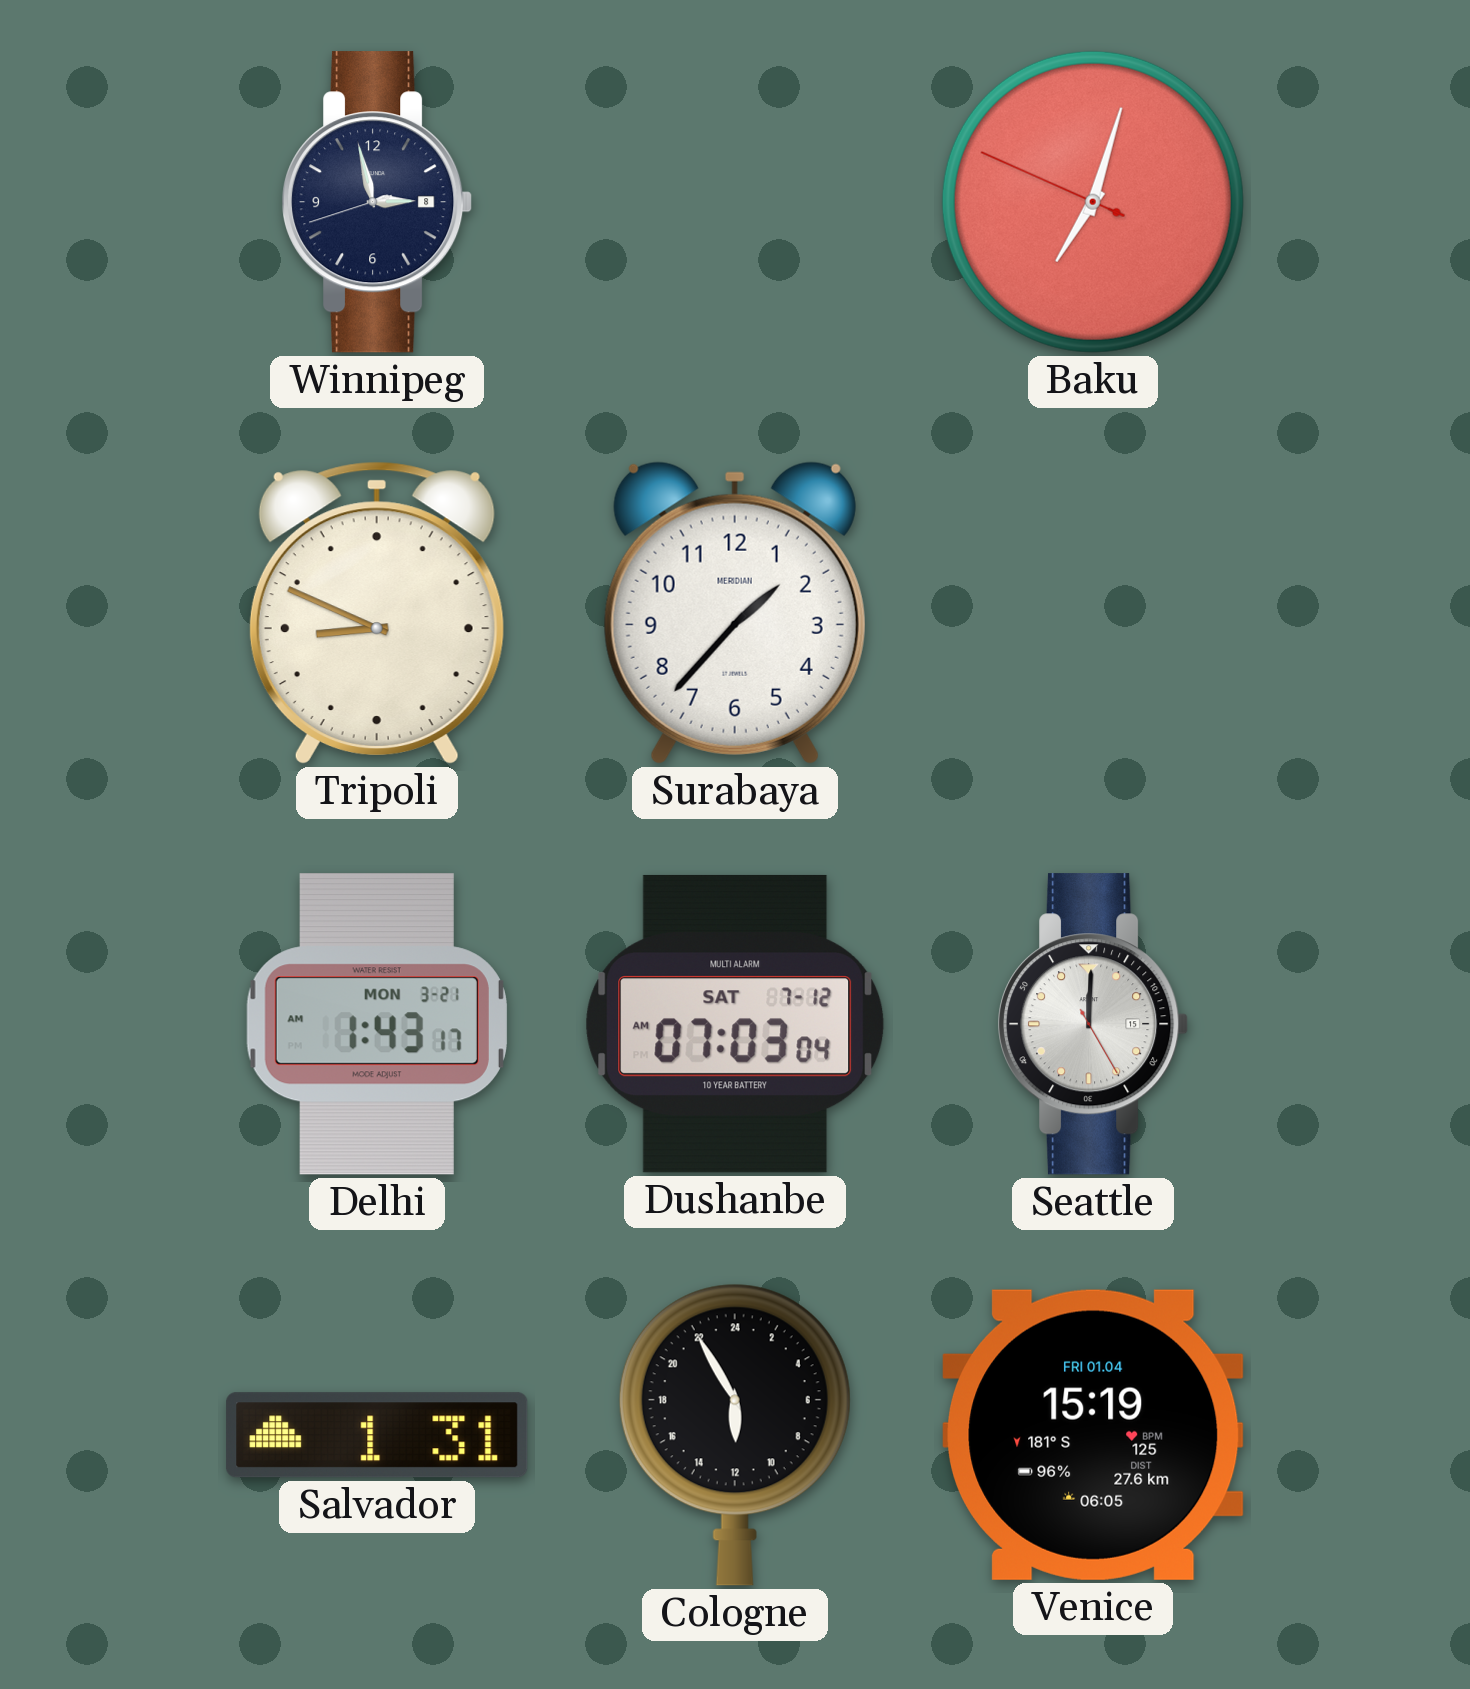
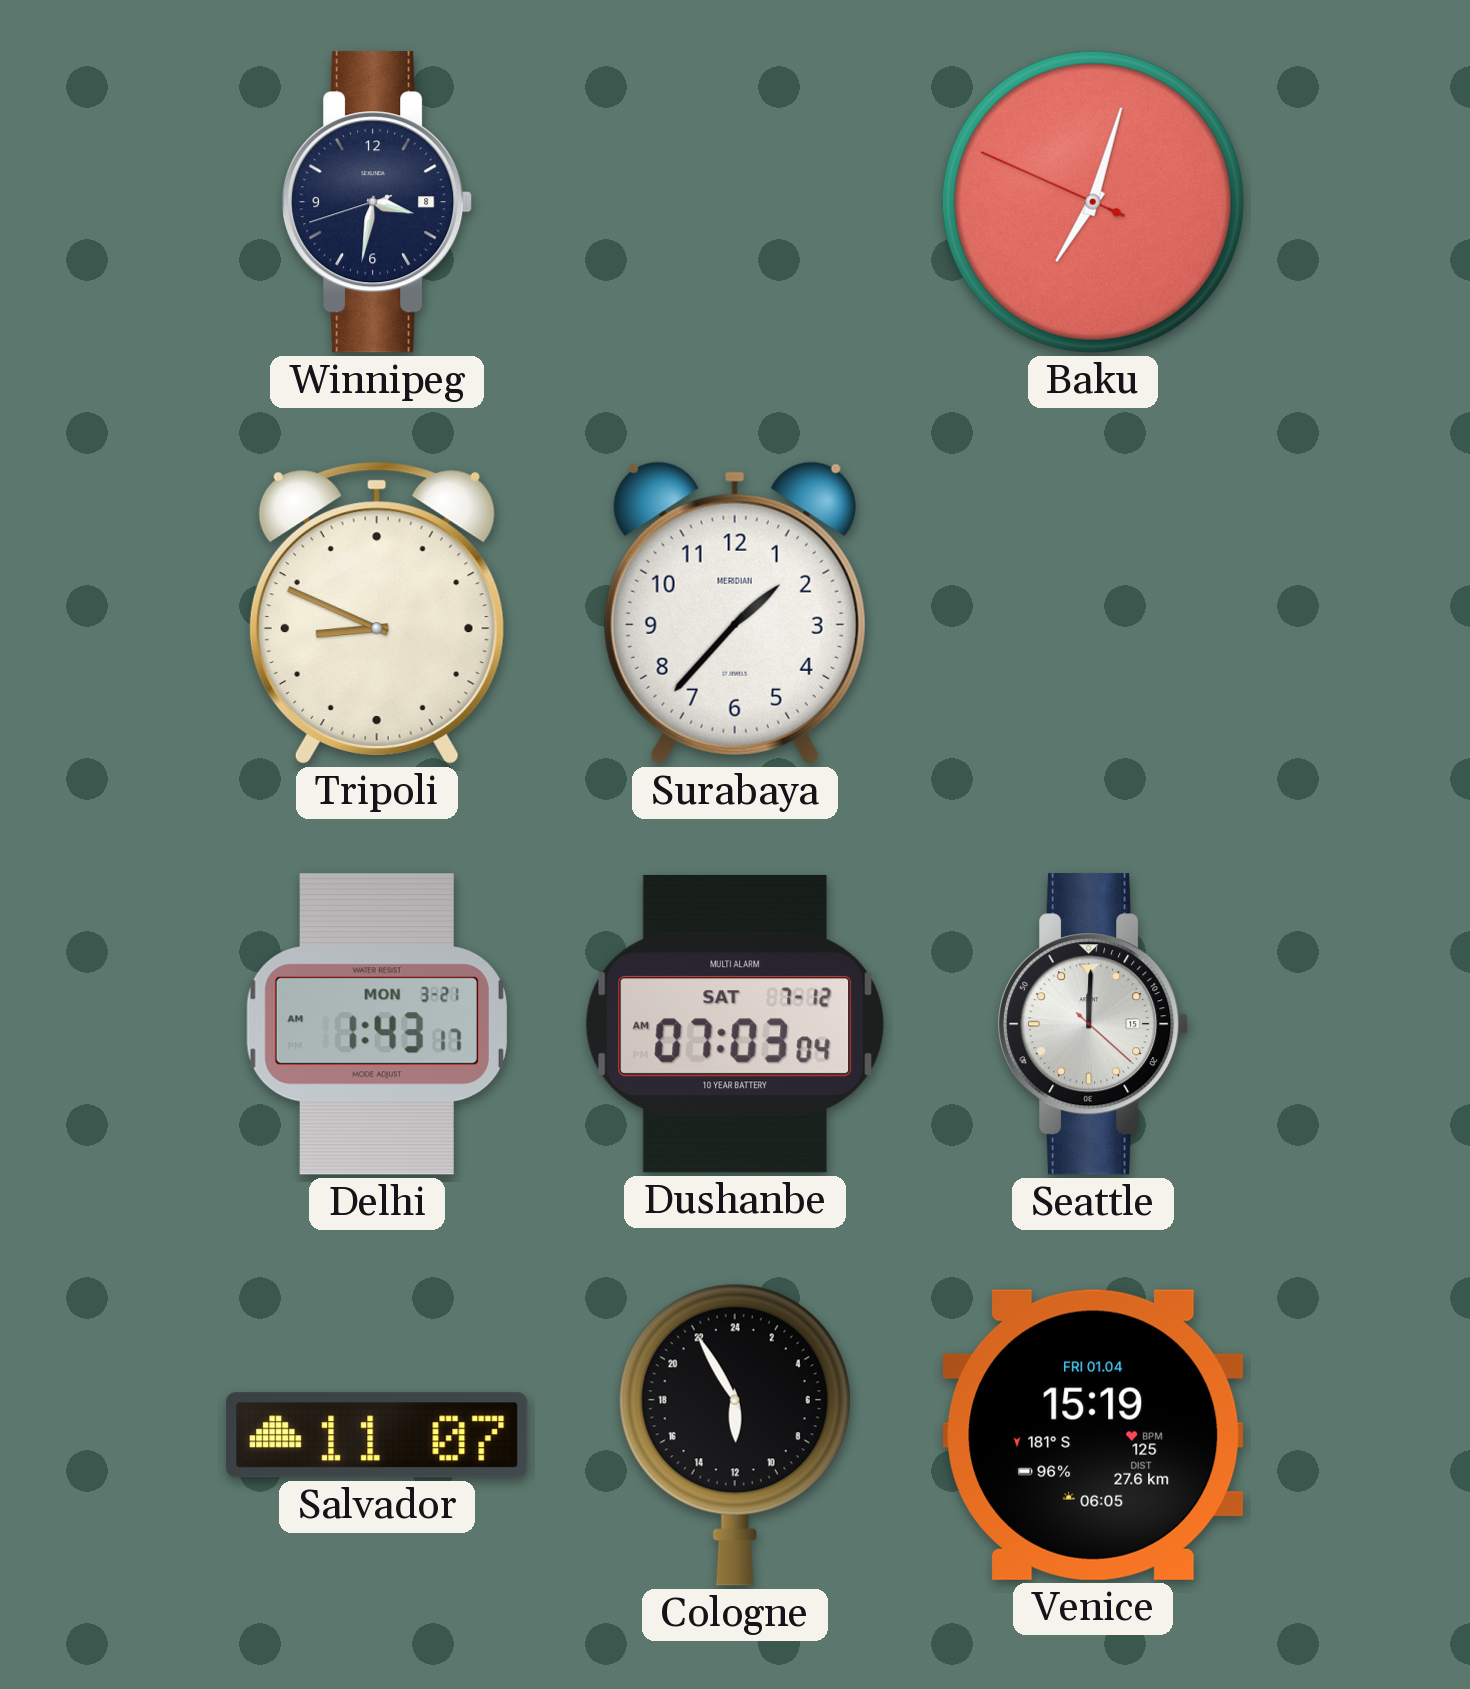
Winnipeg: 2:57 -> 3:31
Seattle: 12:00:25 -> 12:00:22
Salvador: 1:31 -> 11:07
